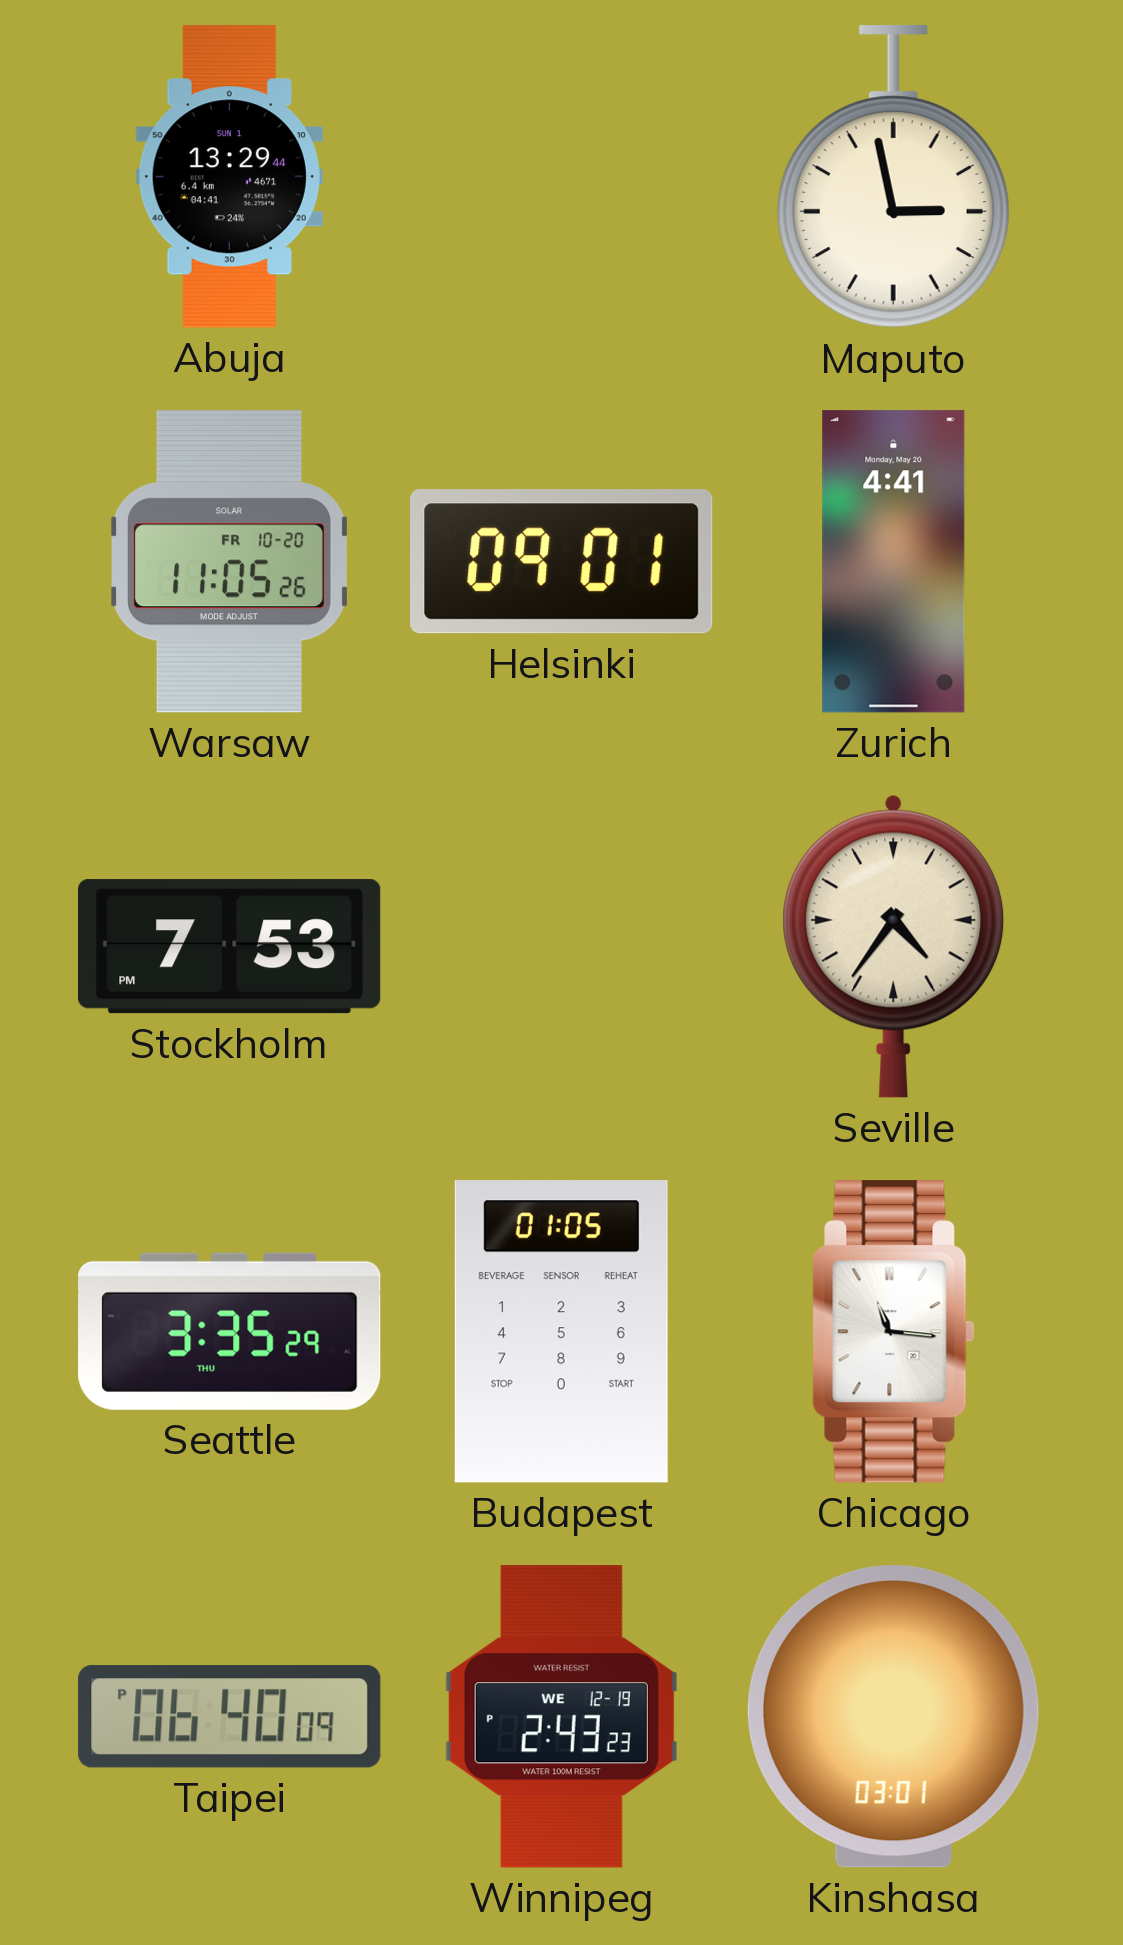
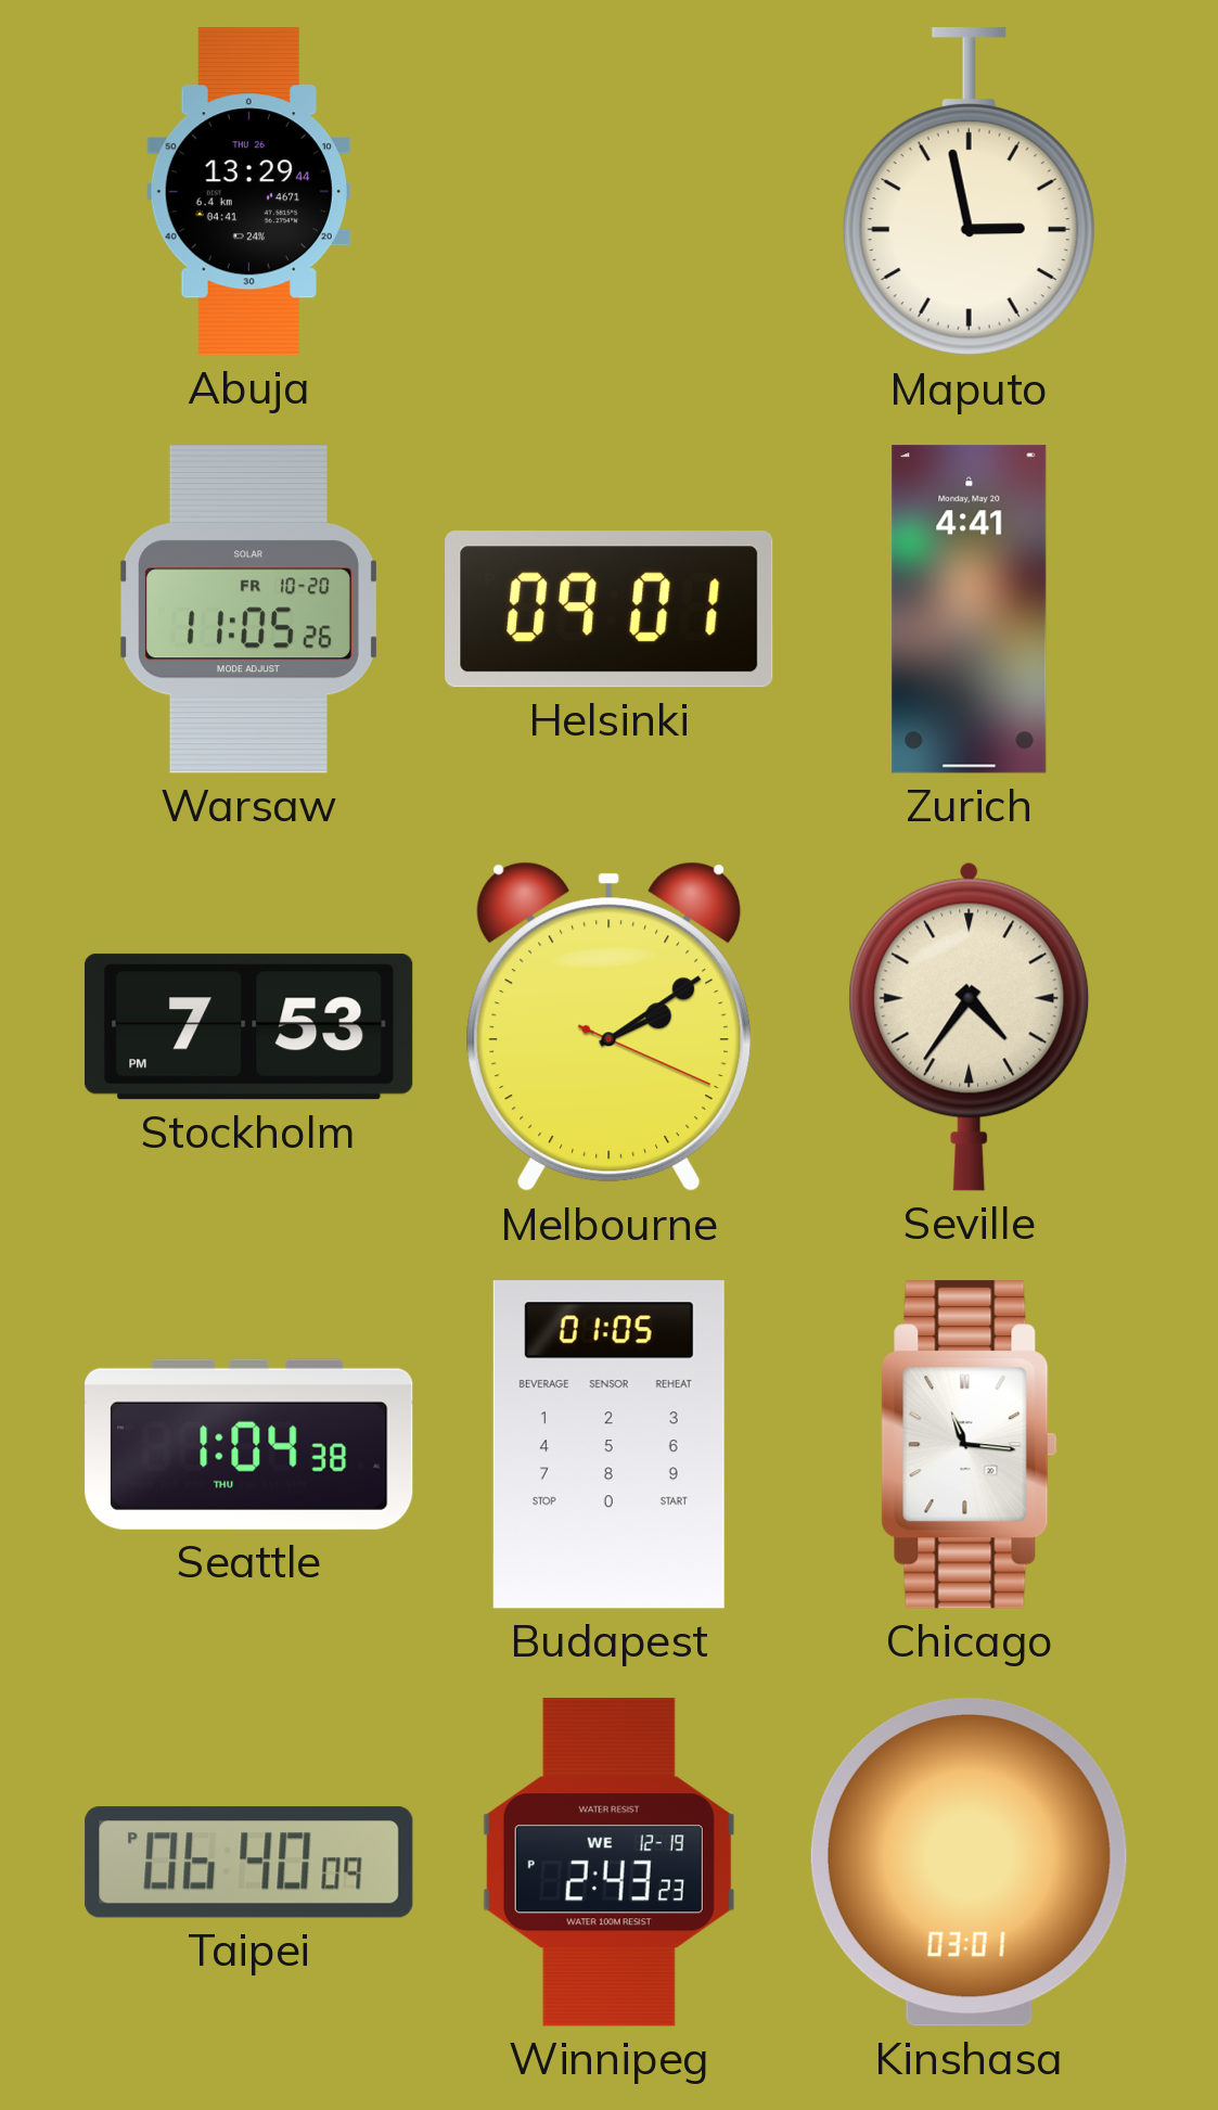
Abuja date: SUN 1 -> THU 26
Melbourne: none -> 2:09
Seattle: 3:35 -> 1:04
